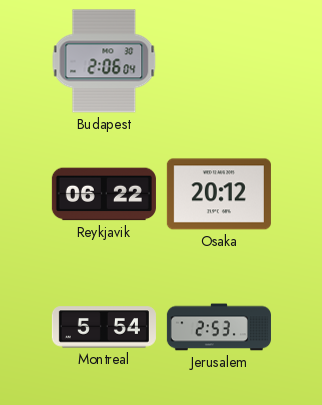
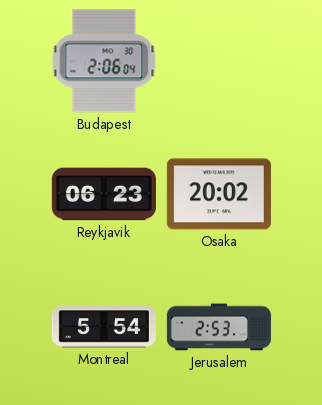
Reykjavik: 06:22 -> 06:23
Osaka: 20:12 -> 20:02
